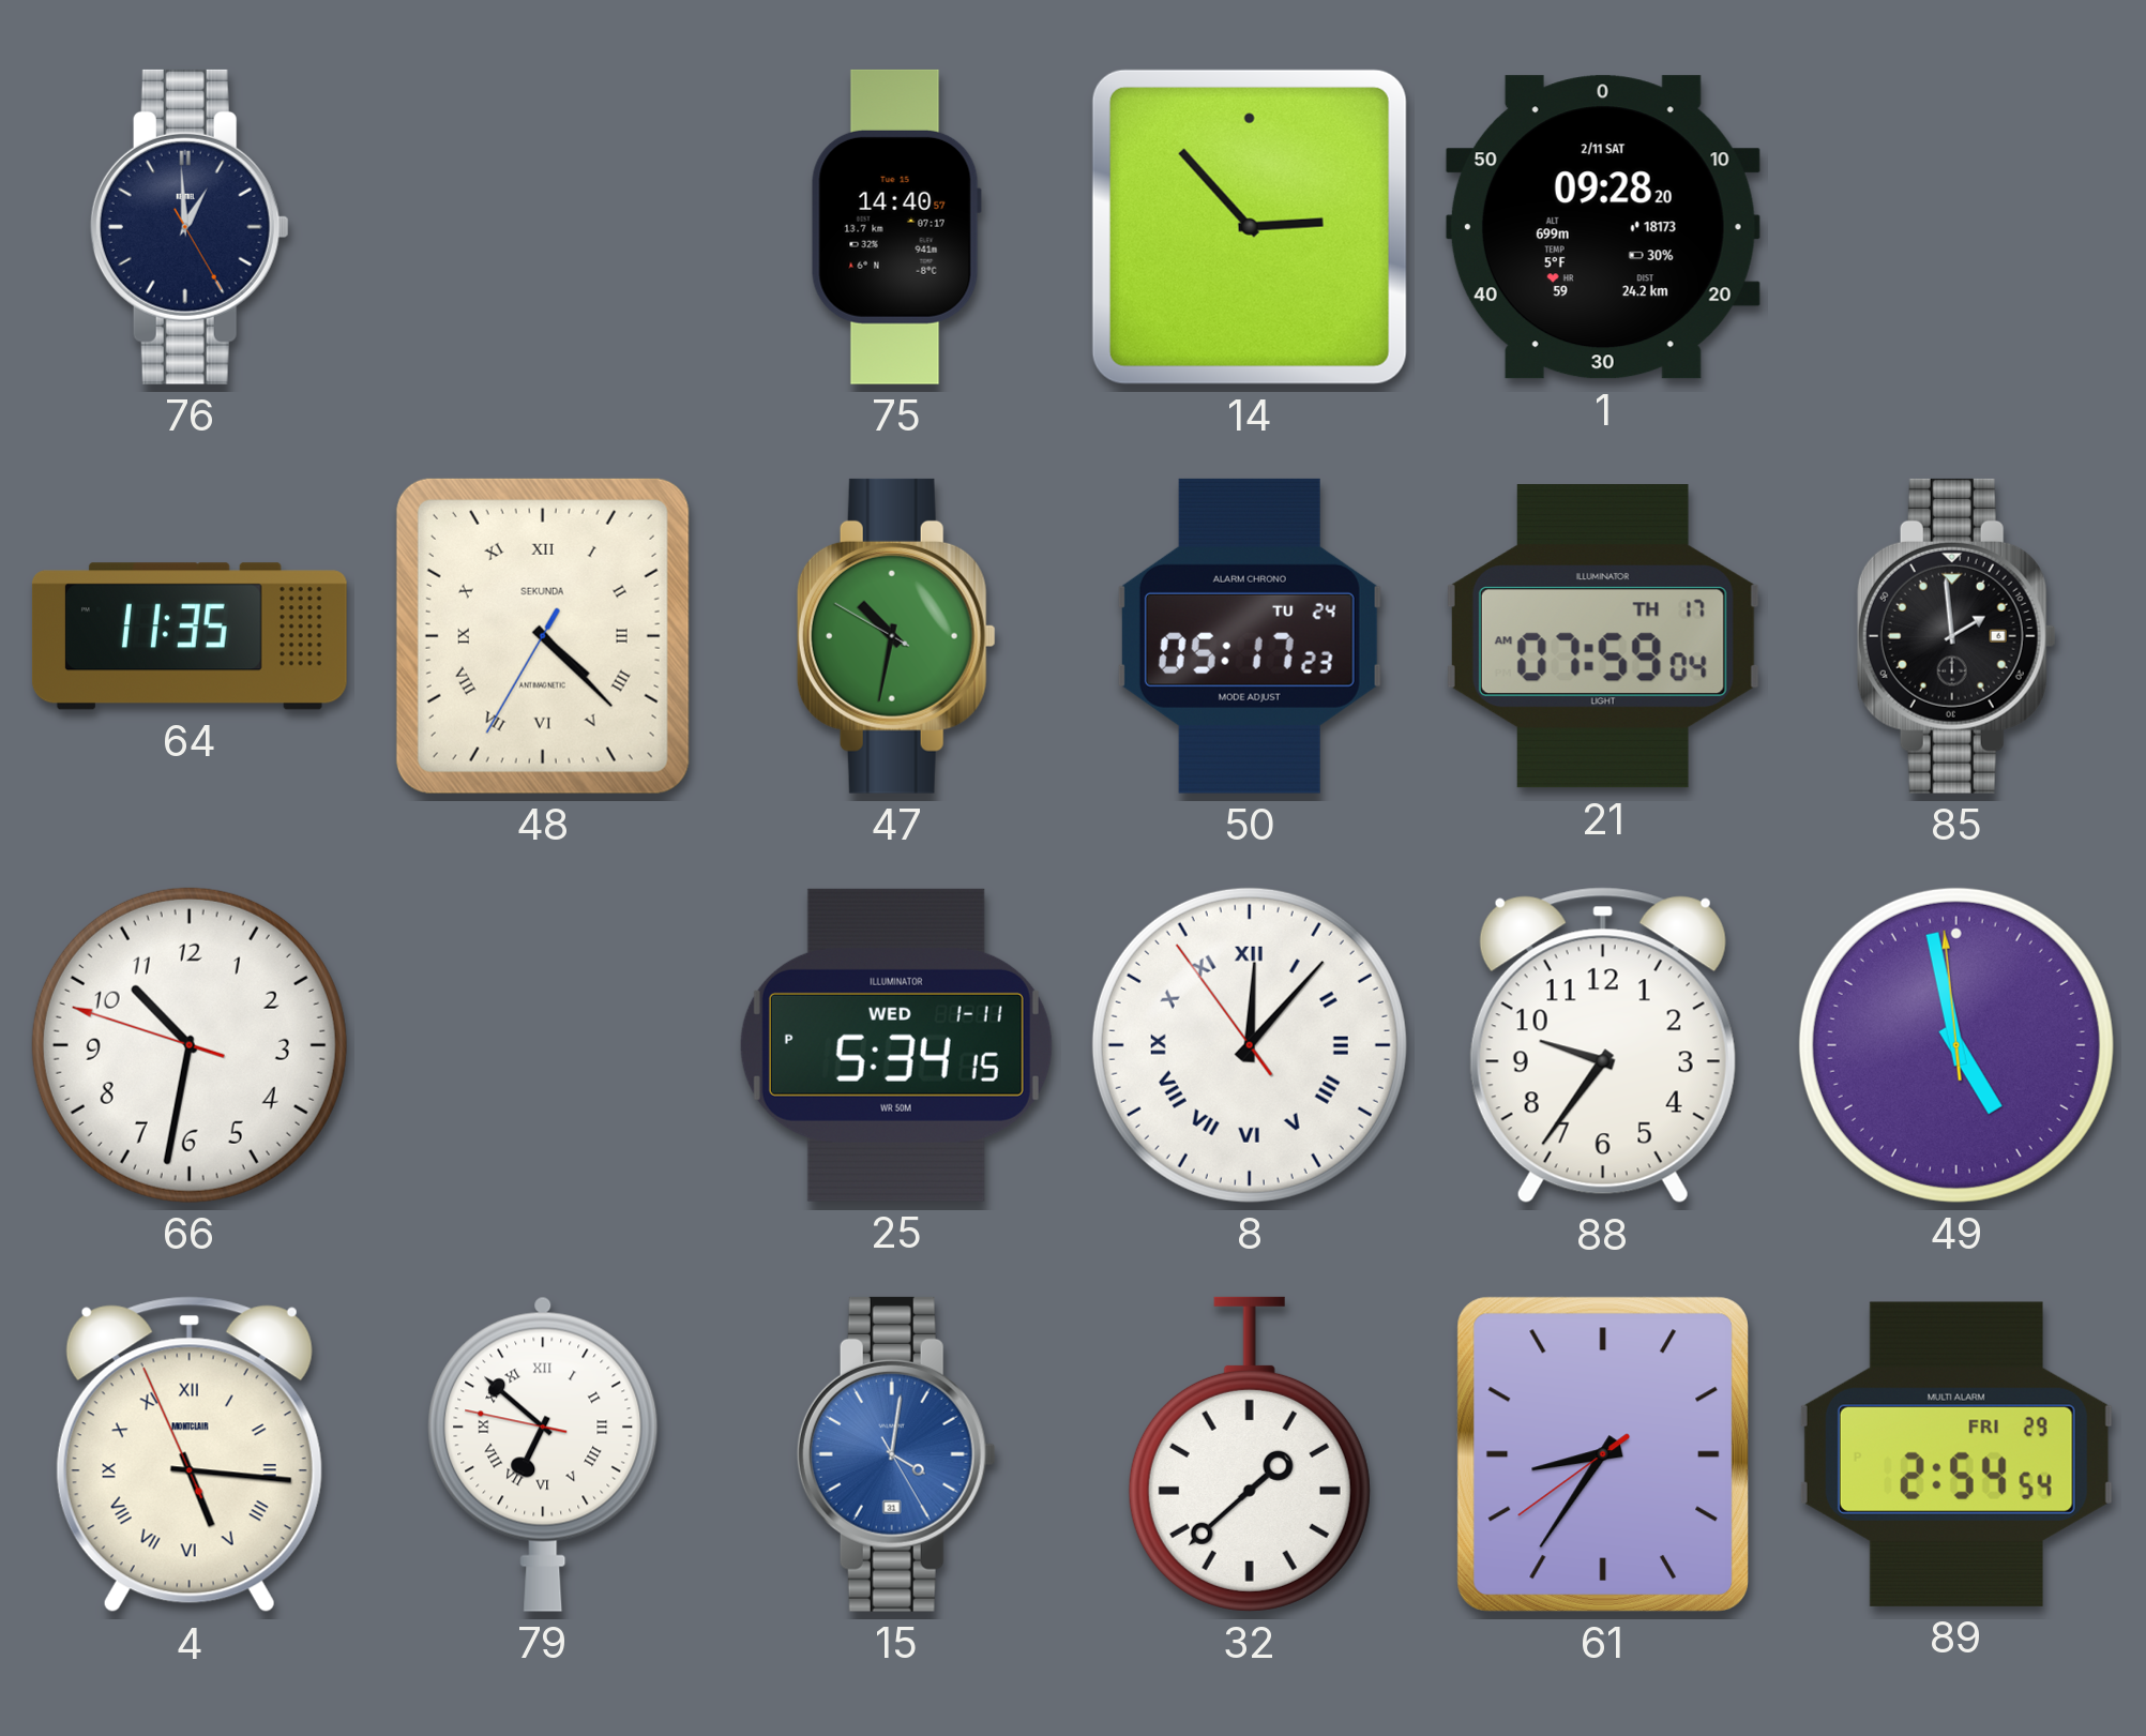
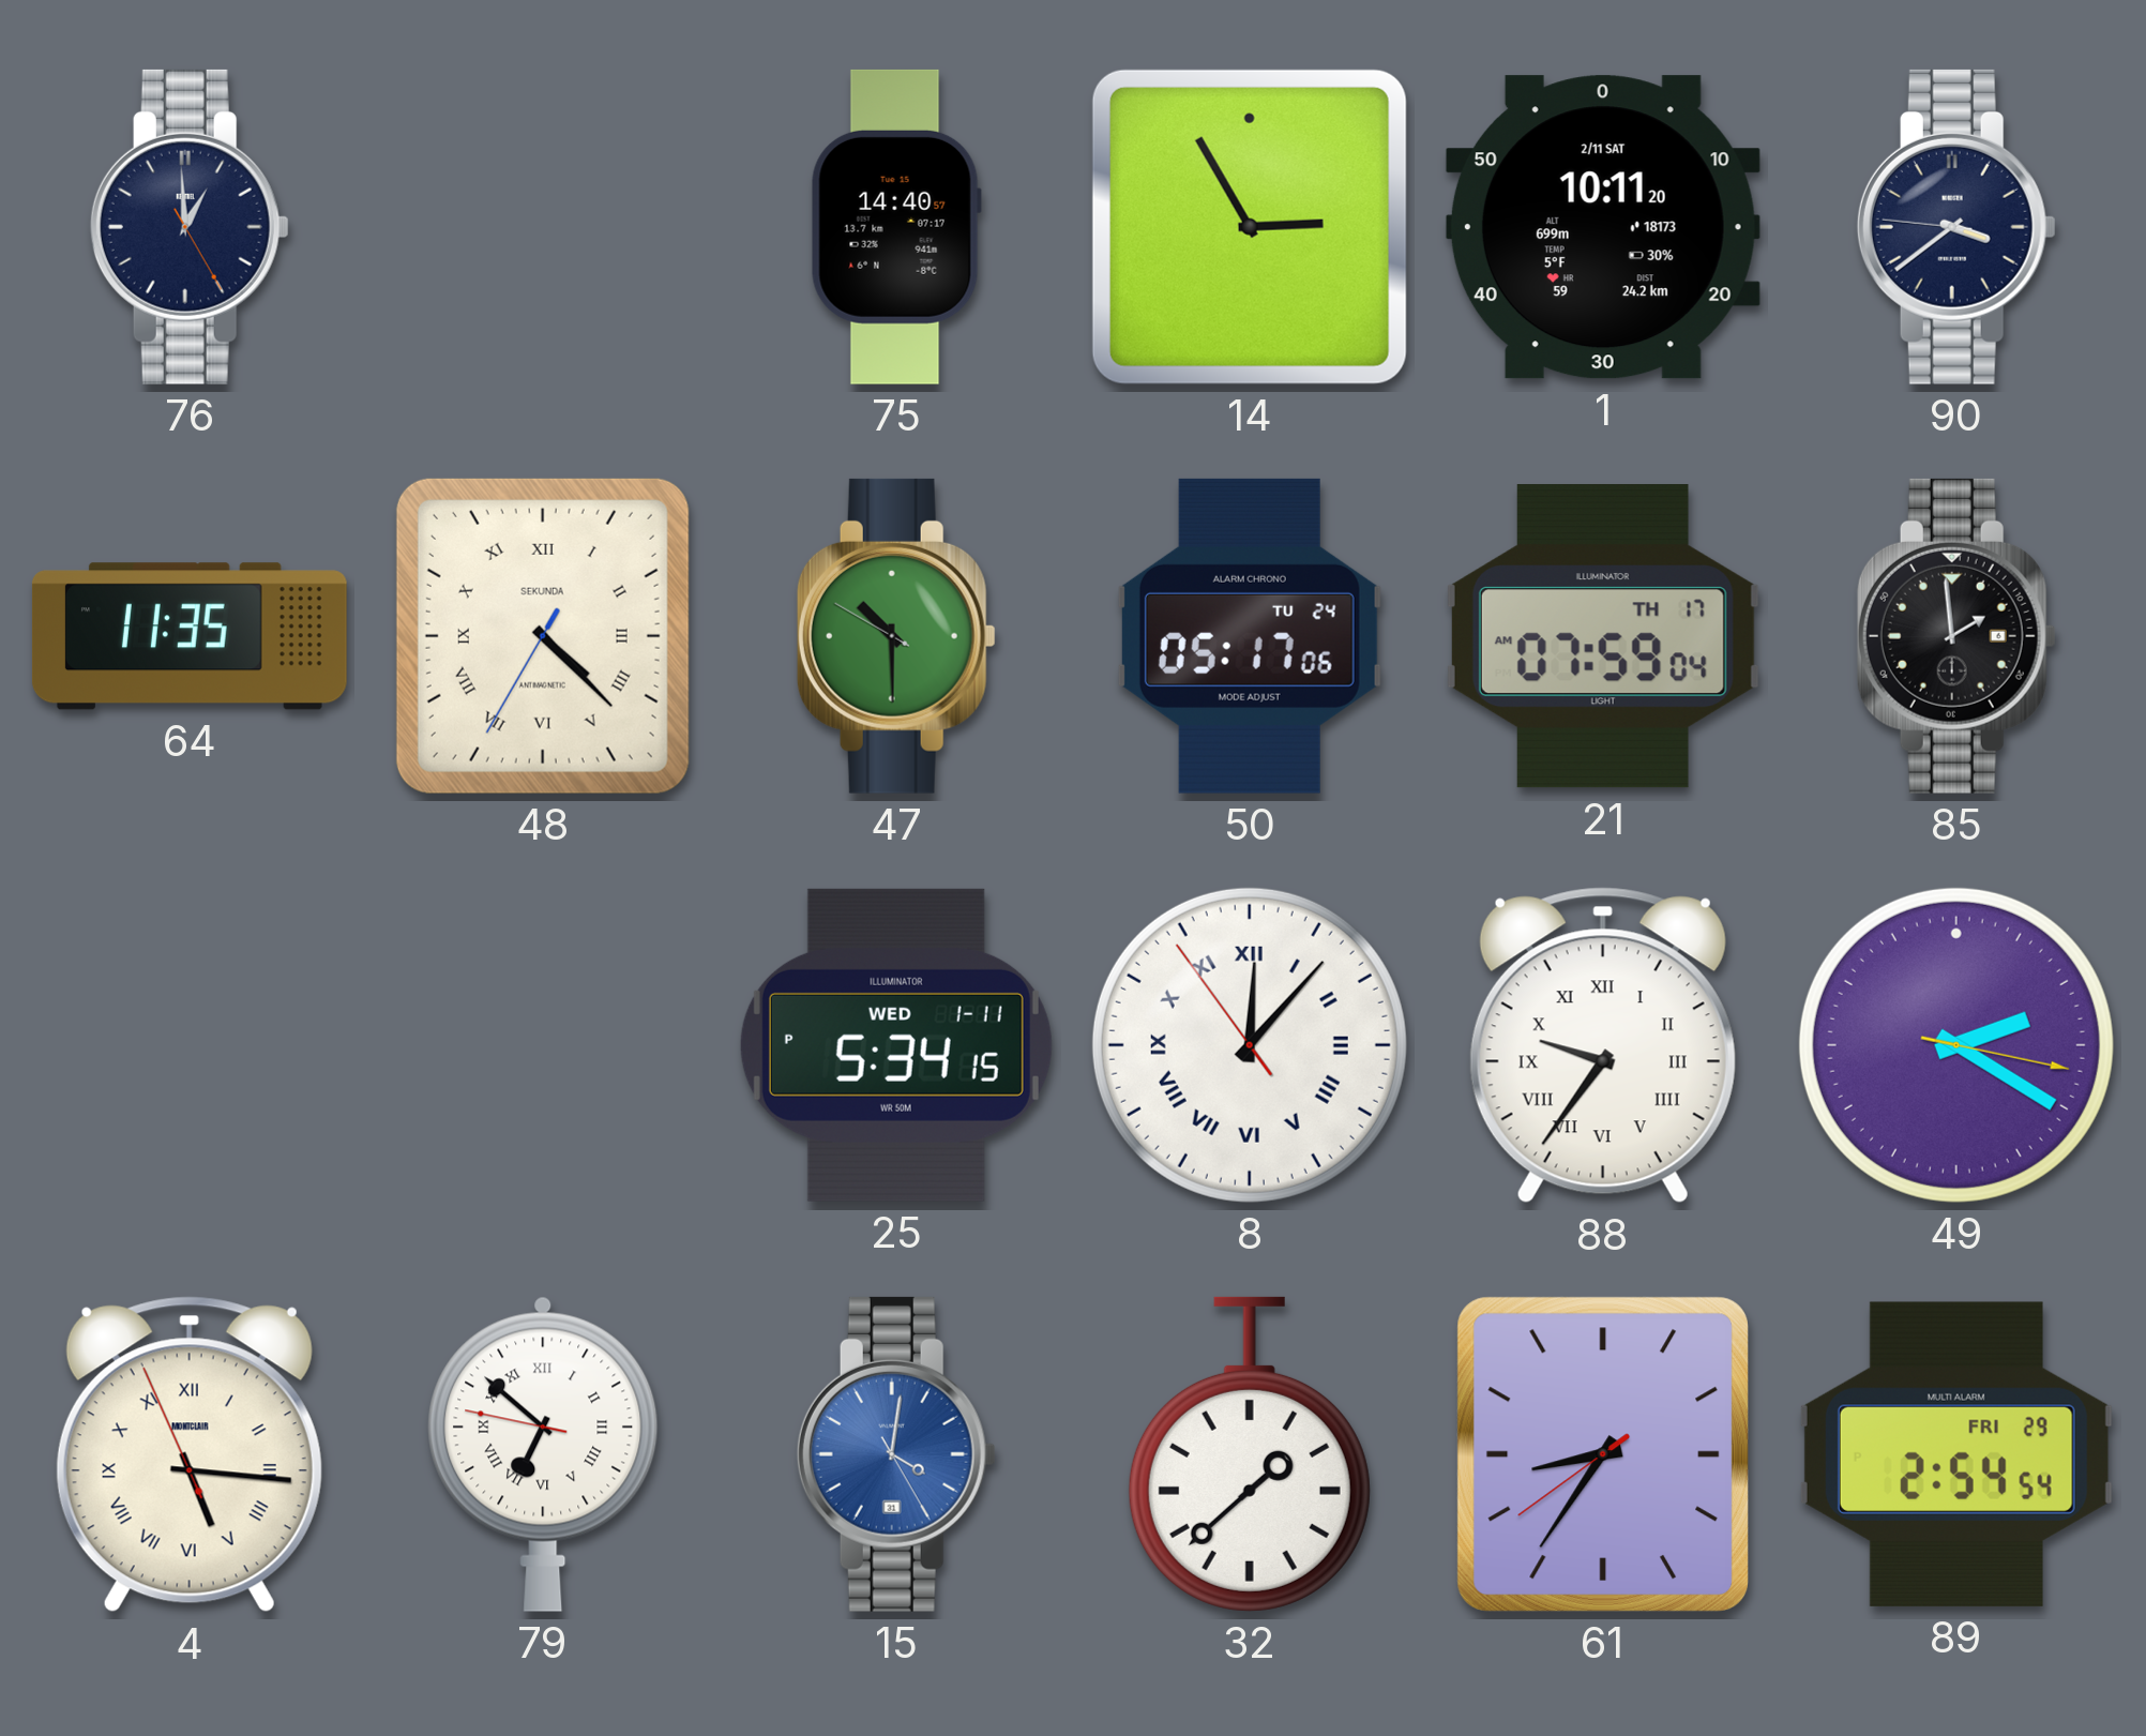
14: 2:53 -> 2:55
1: 09:28 -> 10:11
90: none -> 3:38
47: 10:31 -> 10:29
50: 05:17:23 -> 05:17:06
66: 10:31 -> none
88 numerals: Arabic -> Roman
49: 4:57 -> 2:20
